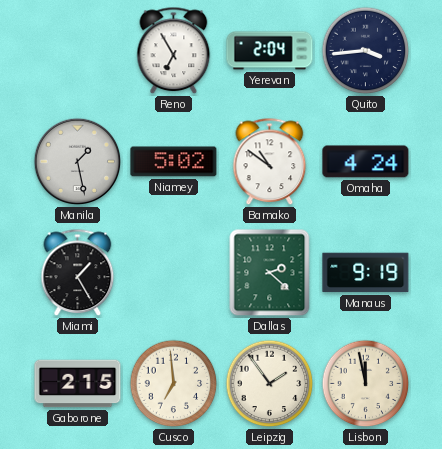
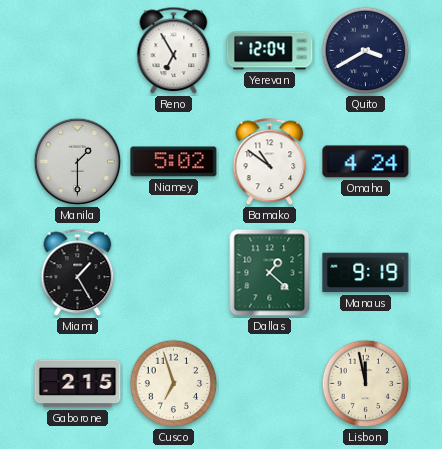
Yerevan: 2:04 -> 12:04
Quito: 3:44 -> 3:40
Manila: 1:28 -> 1:30
Dallas: 2:22 -> 1:22
Cusco: 6:59 -> 6:57
Leipzig: 1:54 -> none
